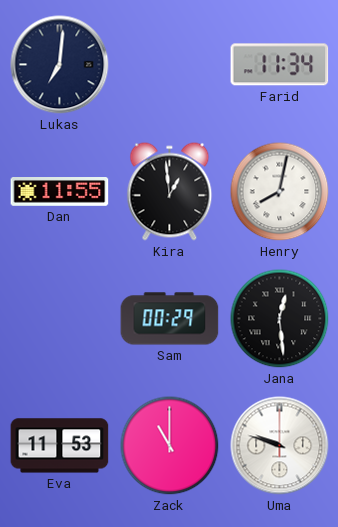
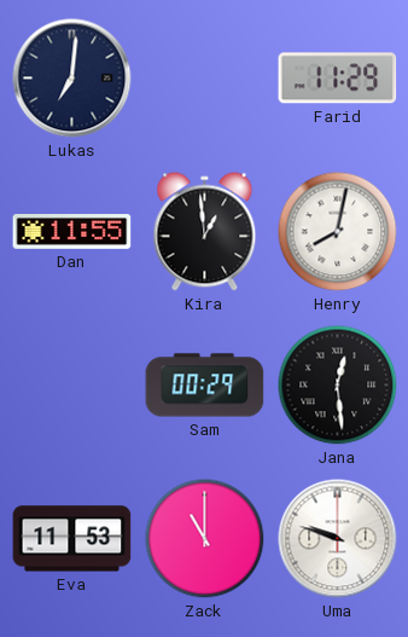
Farid: 11:34 -> 11:29
